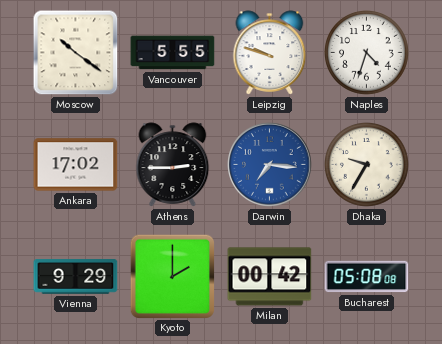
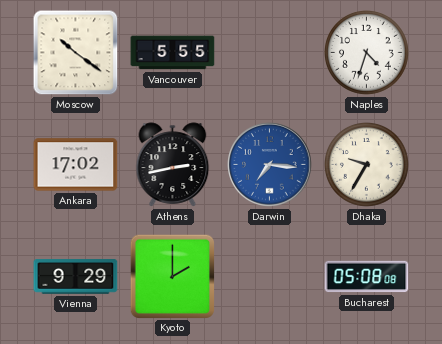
Leipzig: 9:48 -> none
Athens: 2:45 -> 2:43
Milan: 00:42 -> none
